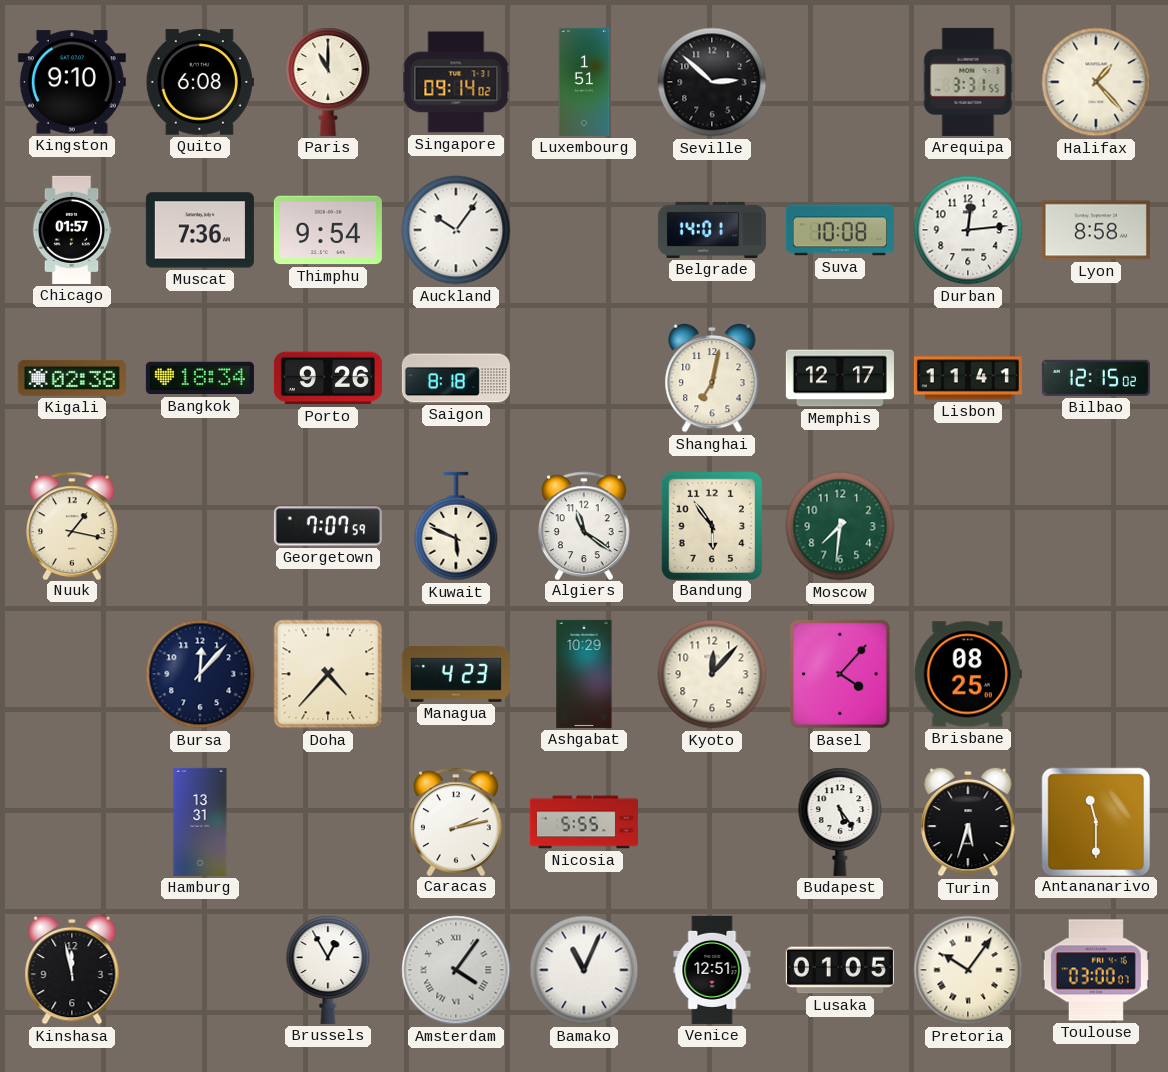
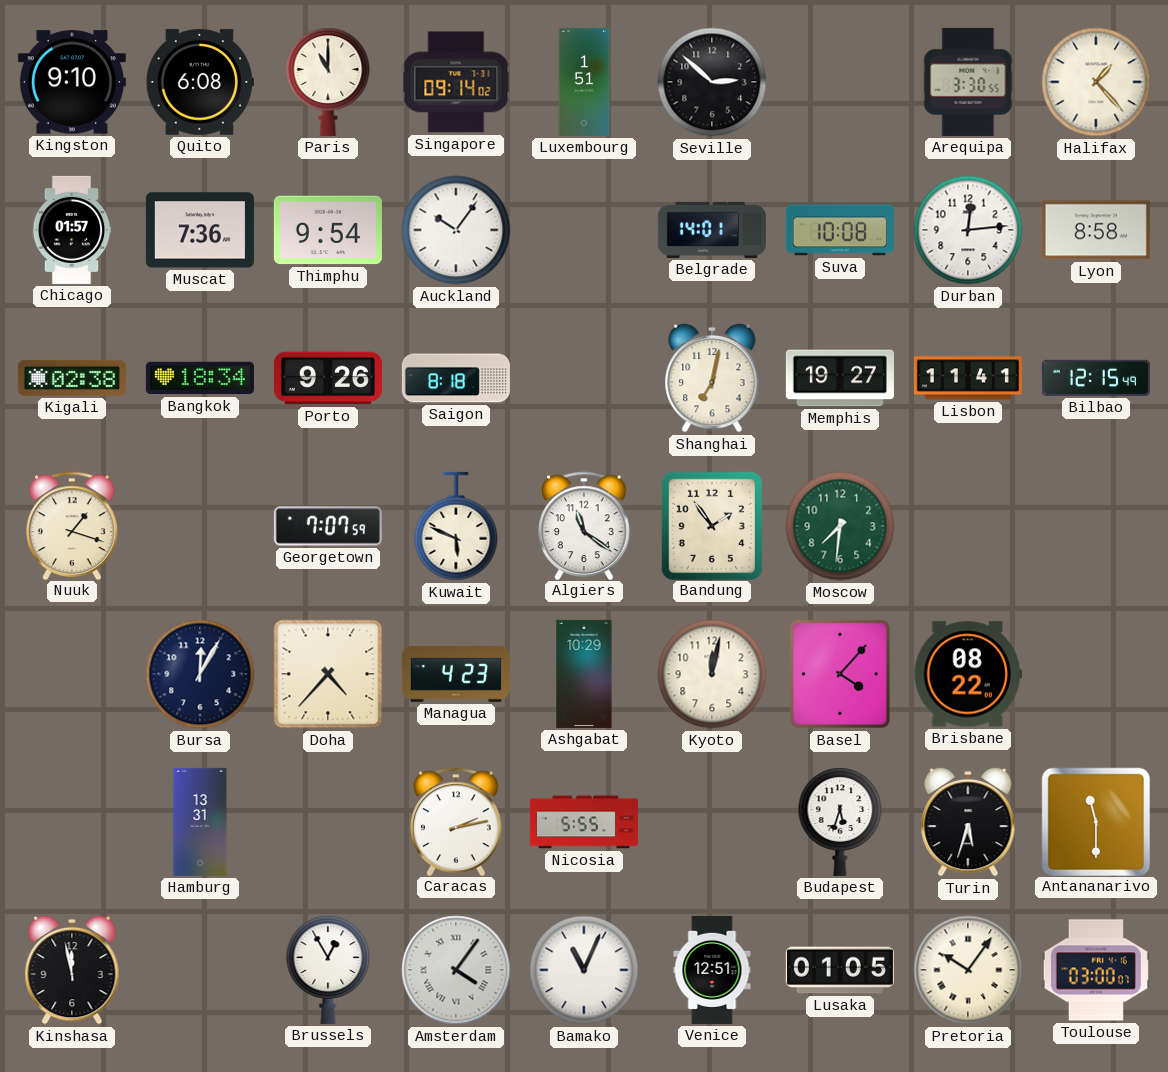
Arequipa: 3:31 -> 3:30
Memphis: 12:17 -> 19:27
Bilbao: 12:15:02 -> 12:15:49
Nuuk: 1:17 -> 1:18
Bandung: 5:54 -> 1:54
Bursa: 12:07 -> 12:05
Kyoto: 12:07 -> 12:02
Brisbane: 08:25 -> 08:22
Budapest: 5:24 -> 5:33
